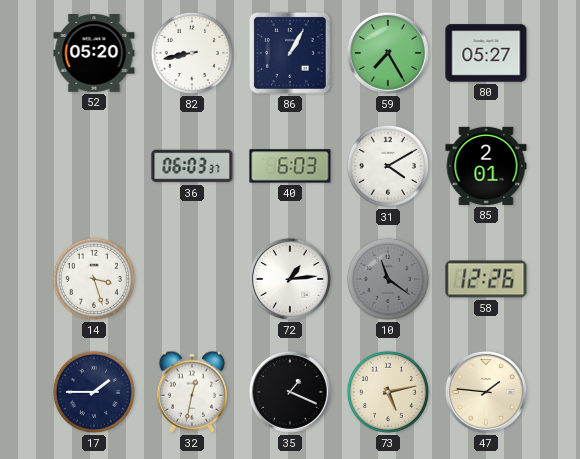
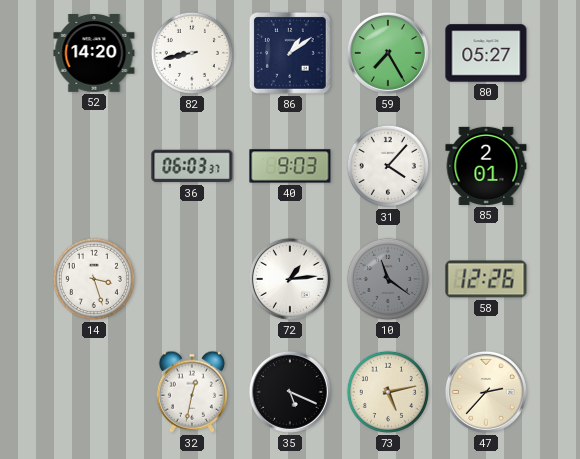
52: 05:20 -> 14:20
86: 1:05 -> 1:09
40: 6:03 -> 9:03
31: 4:10 -> 4:07
17: 1:45 -> none
35: 1:19 -> 5:19
47: 1:46 -> 2:37
